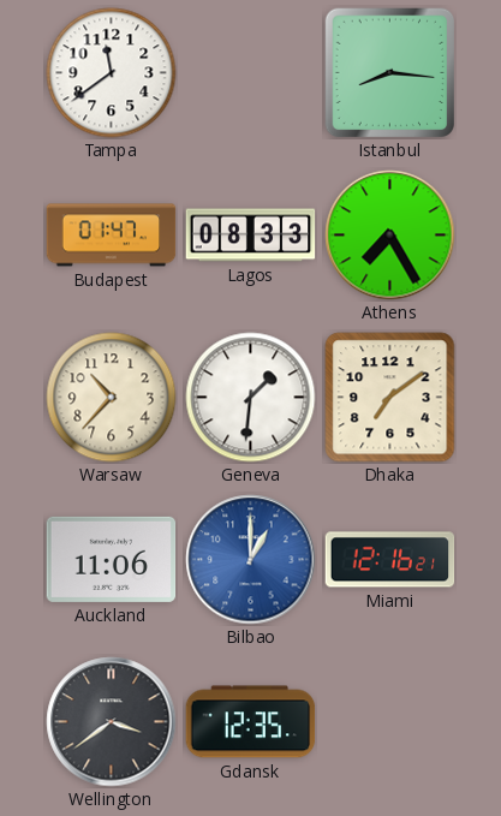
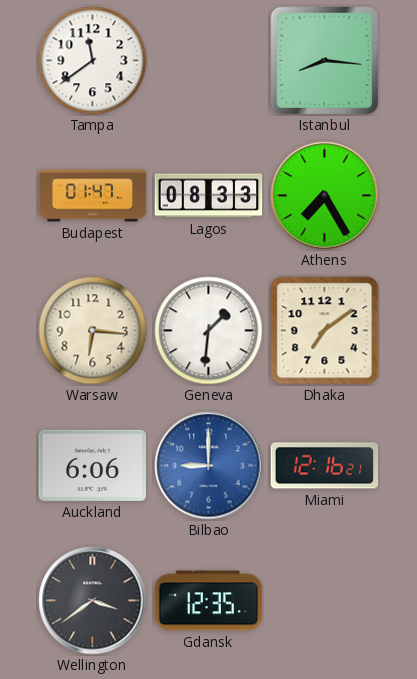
Warsaw: 10:37 -> 6:16
Auckland: 11:06 -> 6:06
Bilbao: 1:00 -> 9:00
